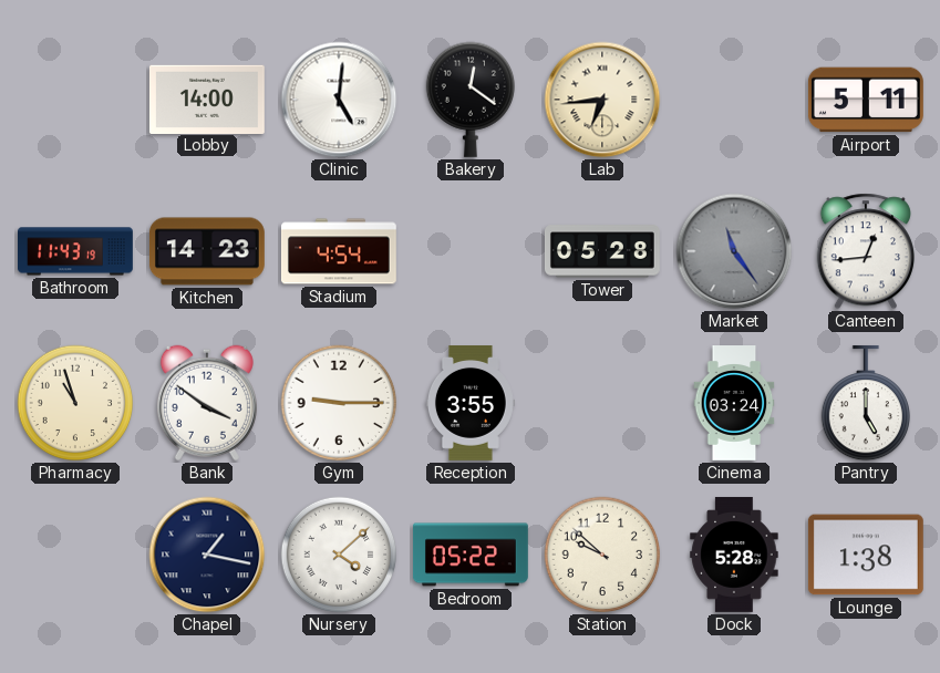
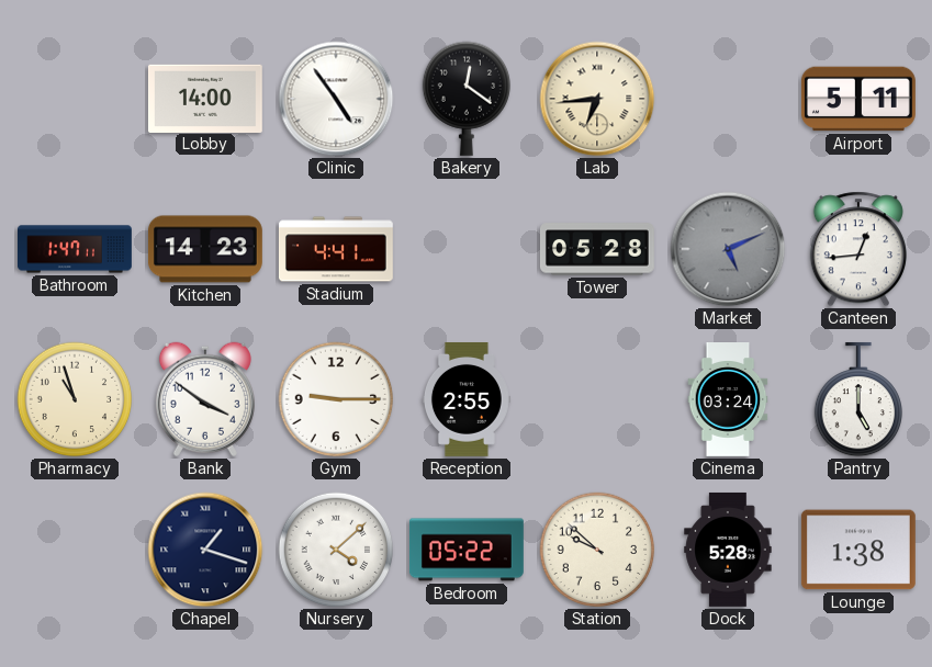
Clinic: 5:01 -> 4:54
Bathroom: 11:43 -> 1:47
Stadium: 4:54 -> 4:41
Market: 11:24 -> 5:11
Reception: 3:55 -> 2:55
Chapel: 1:17 -> 1:18
